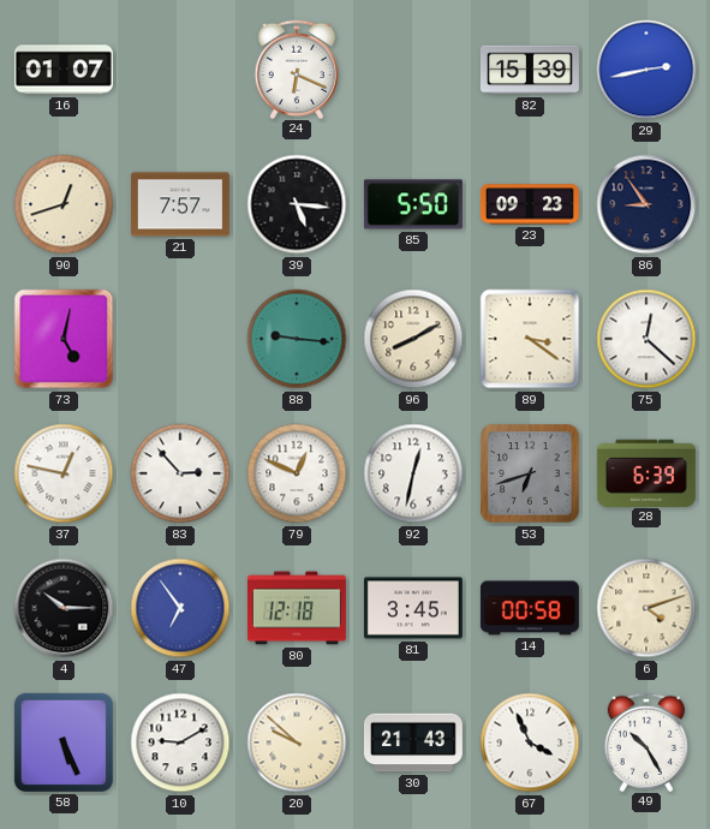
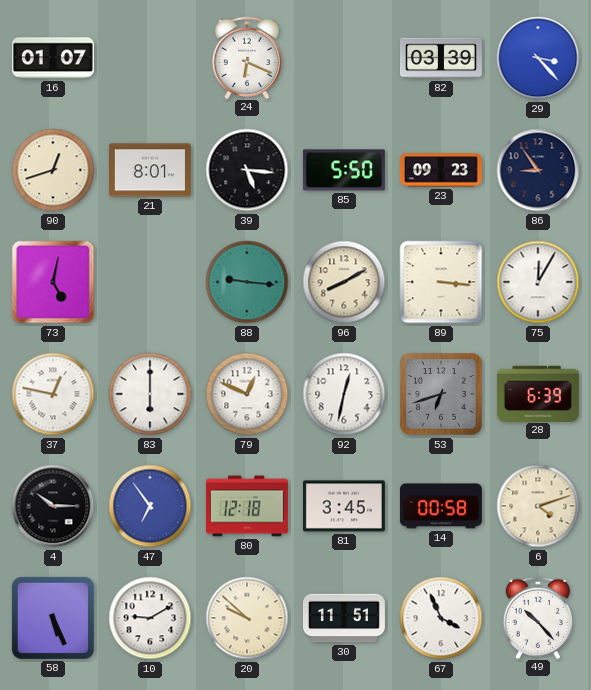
82: 15:39 -> 03:39
29: 2:43 -> 3:23
21: 7:57 -> 8:01
89: 3:21 -> 3:16
75: 12:22 -> 12:05
83: 2:53 -> 6:00
30: 21:43 -> 11:51
49: 10:25 -> 10:23
